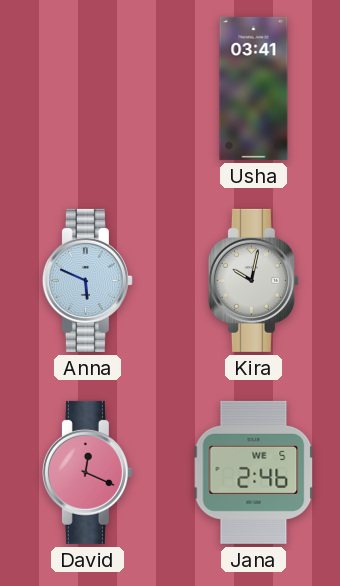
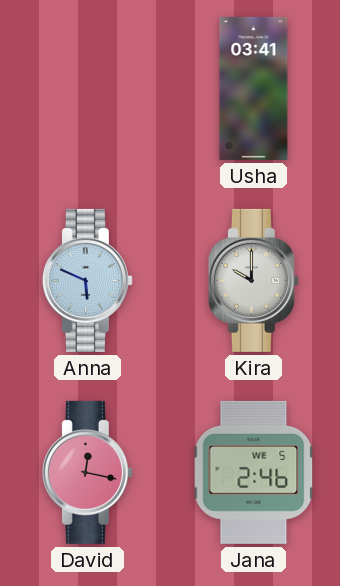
Kira: 10:02 -> 10:00
David: 12:19 -> 12:17
